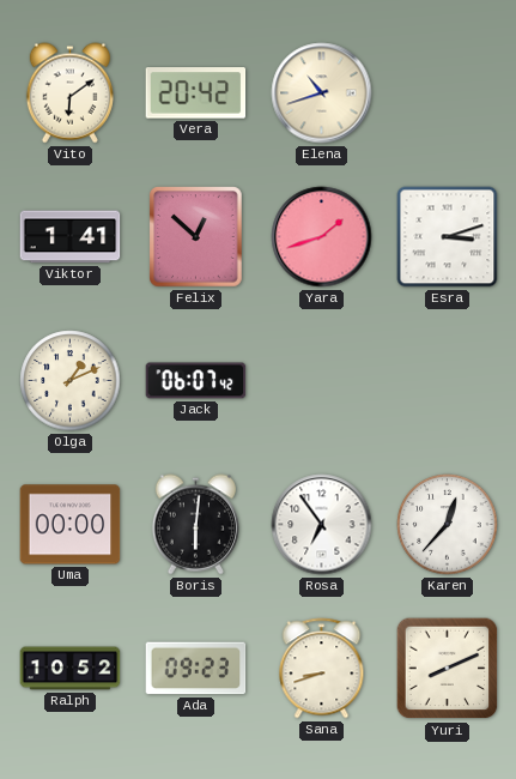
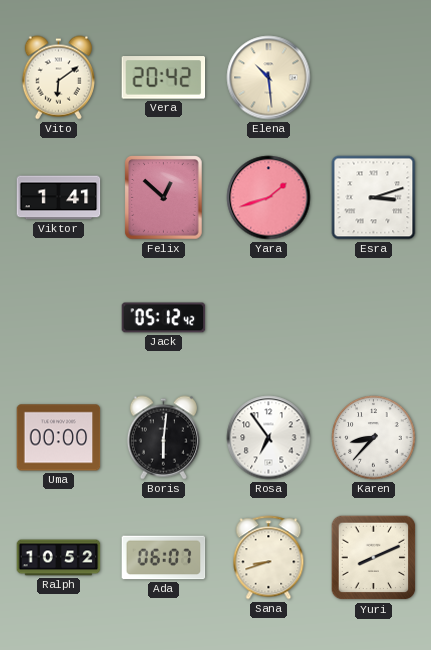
Elena: 10:42 -> 10:29
Olga: 1:11 -> none
Jack: 06:07 -> 05:12
Karen: 12:37 -> 8:37
Ada: 09:23 -> 06:07
